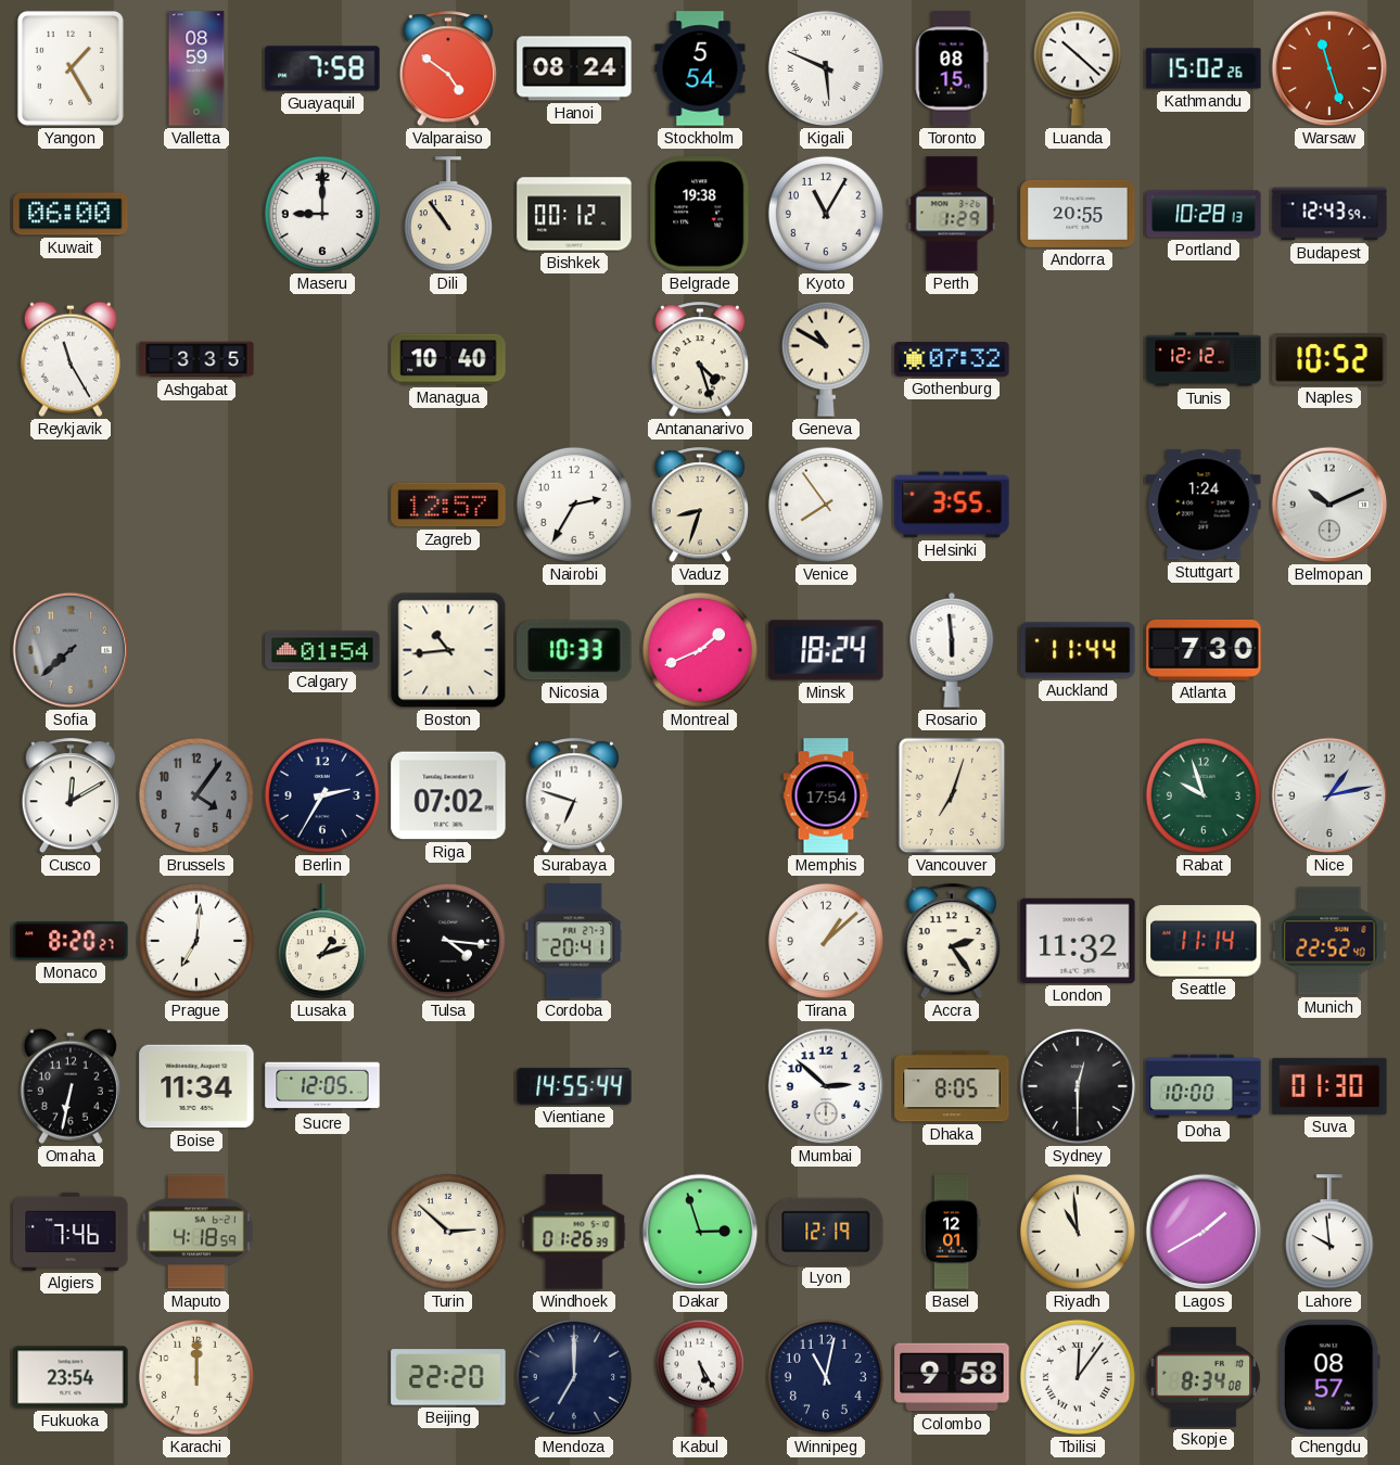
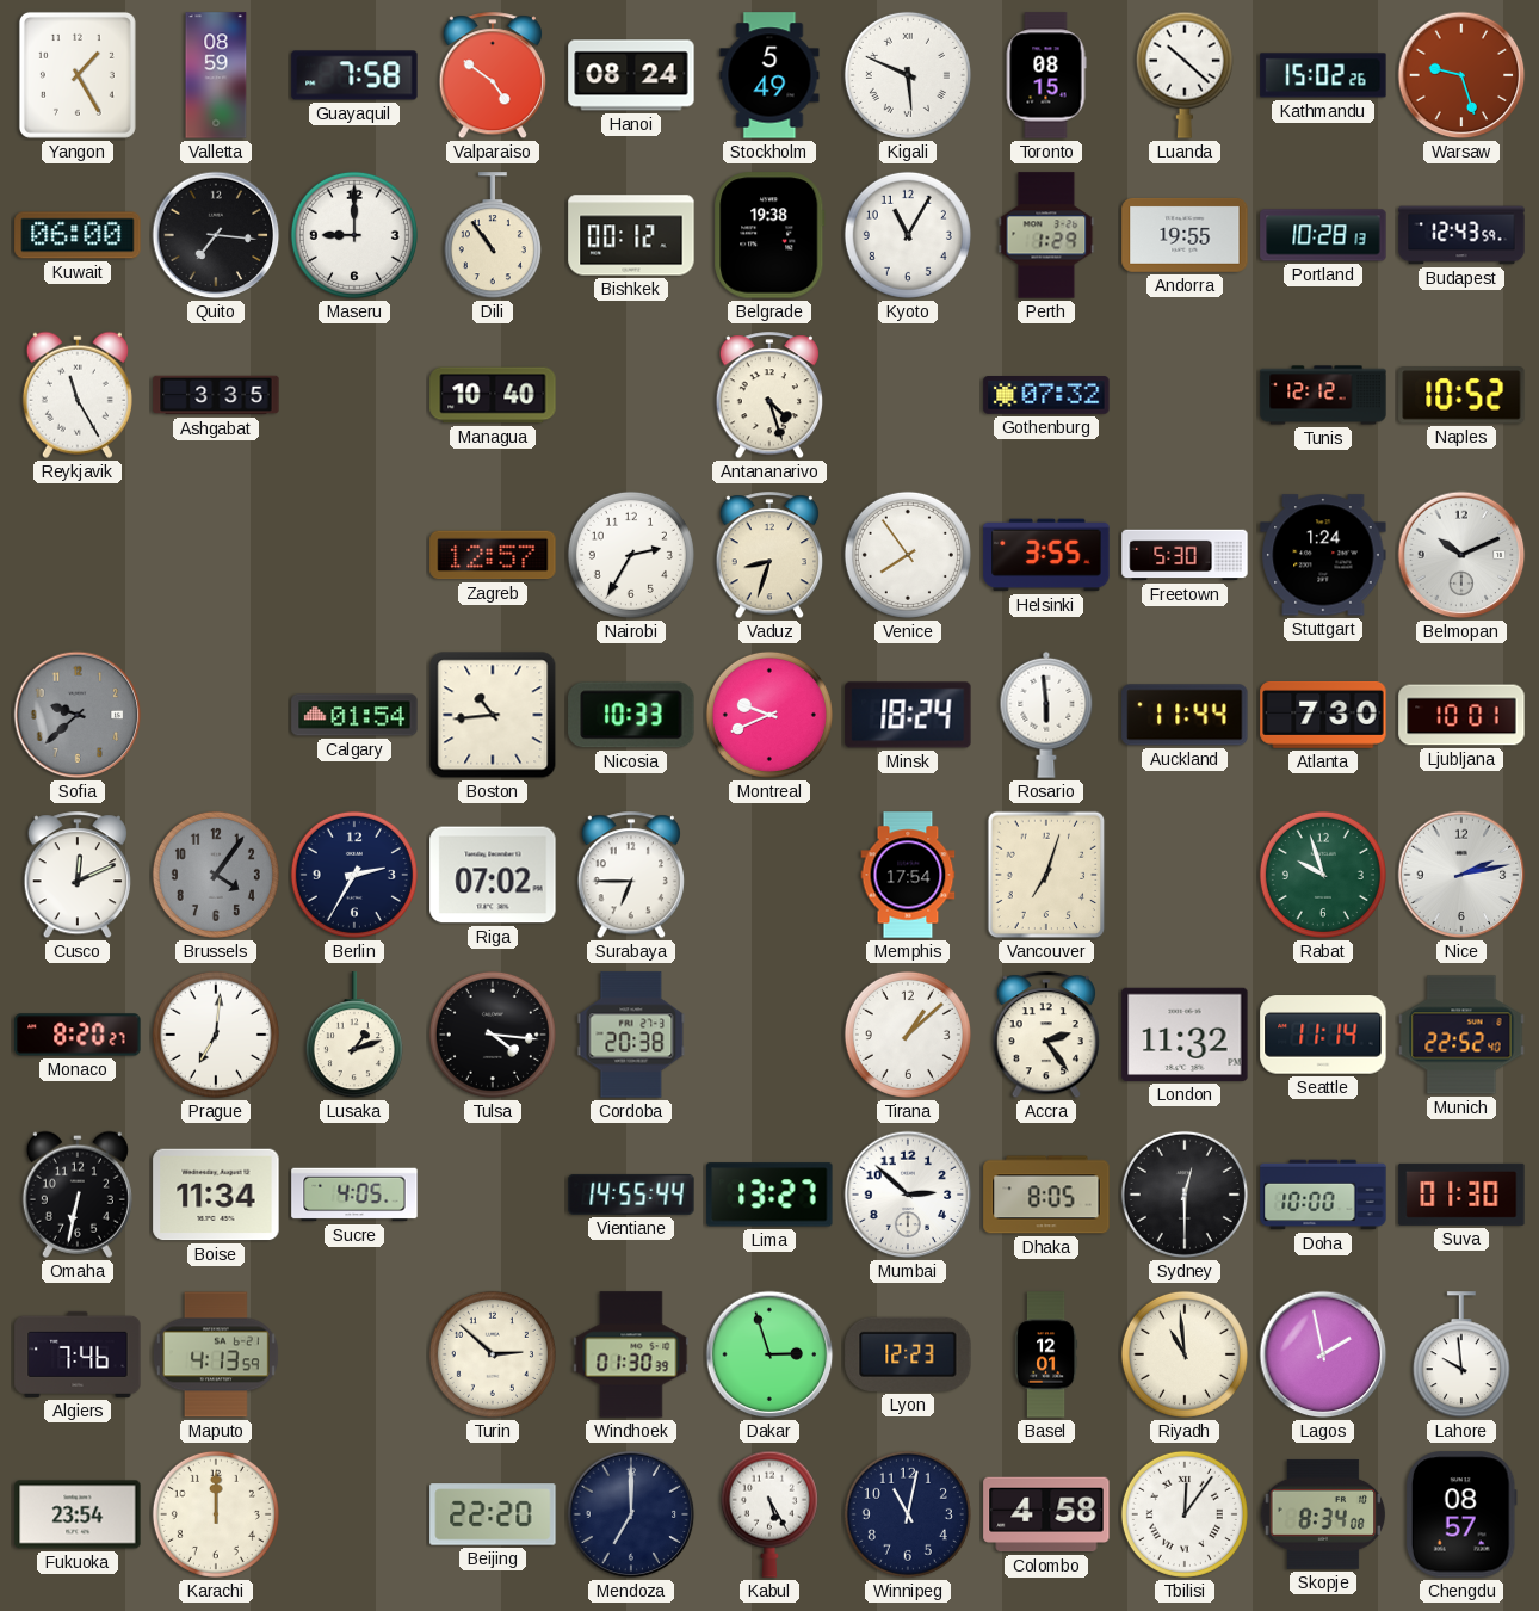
Stockholm: 5:54 -> 5:49
Warsaw: 11:27 -> 9:27
Quito: none -> 7:16
Andorra: 20:55 -> 19:55
Geneva: 10:50 -> none
Freetown: none -> 5:30
Sofia: 7:38 -> 9:38
Montreal: 1:41 -> 9:41
Ljubljana: none -> 10:01
Cusco: 12:10 -> 12:11
Surabaya: 6:48 -> 6:45
Nice: 1:13 -> 2:13
Cordoba: 20:41 -> 20:38
Sucre: 12:05 -> 4:05
Lima: none -> 13:27
Maputo: 4:18 -> 4:13
Windhoek: 01:26 -> 01:30
Lyon: 12:19 -> 12:23
Lagos: 1:40 -> 1:58
Colombo: 9:58 -> 4:58
